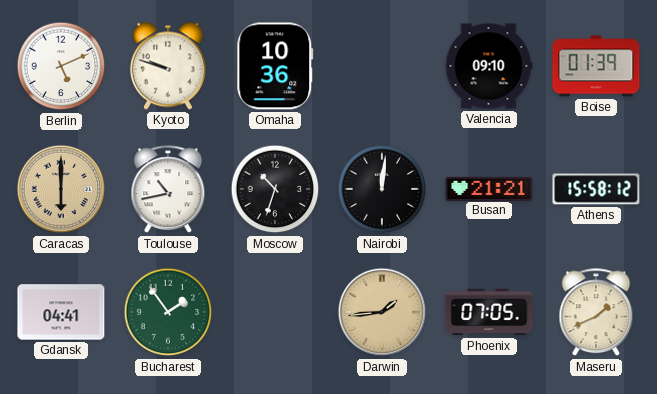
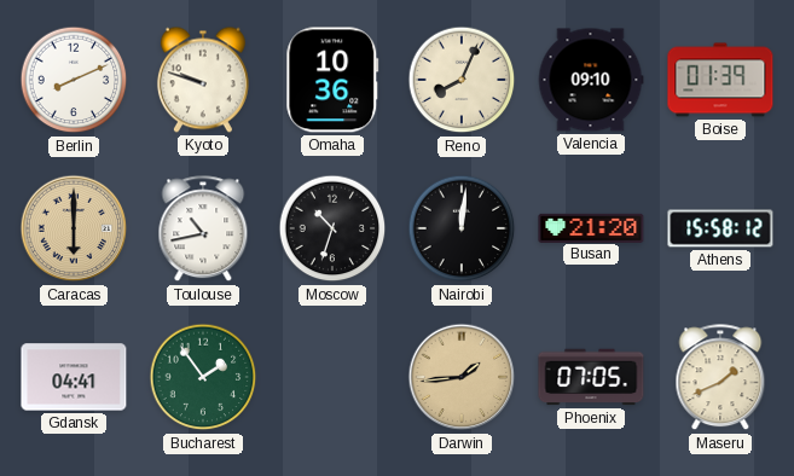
Berlin: 5:11 -> 8:11
Reno: none -> 8:04
Busan: 21:21 -> 21:20
